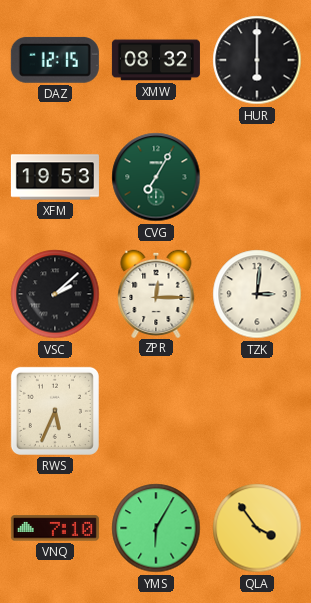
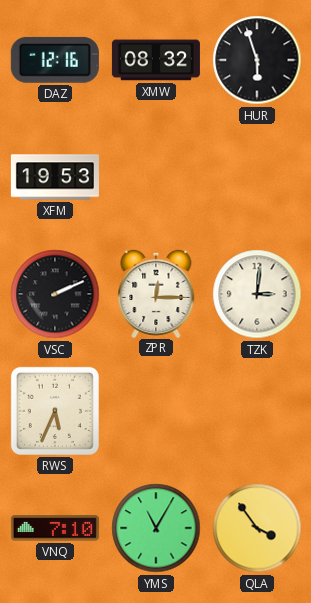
DAZ: 12:15 -> 12:16
HUR: 6:00 -> 5:57
CVG: 7:05 -> none
VSC: 2:08 -> 2:11
YMS: 6:05 -> 11:05
